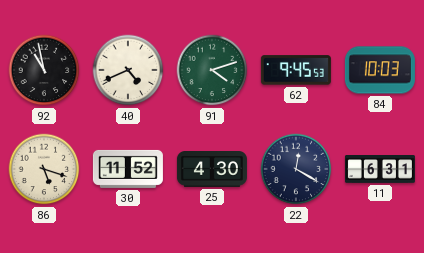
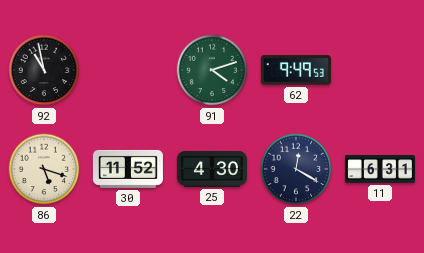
40: 4:41 -> none
62: 9:45 -> 9:49
84: 10:03 -> none
